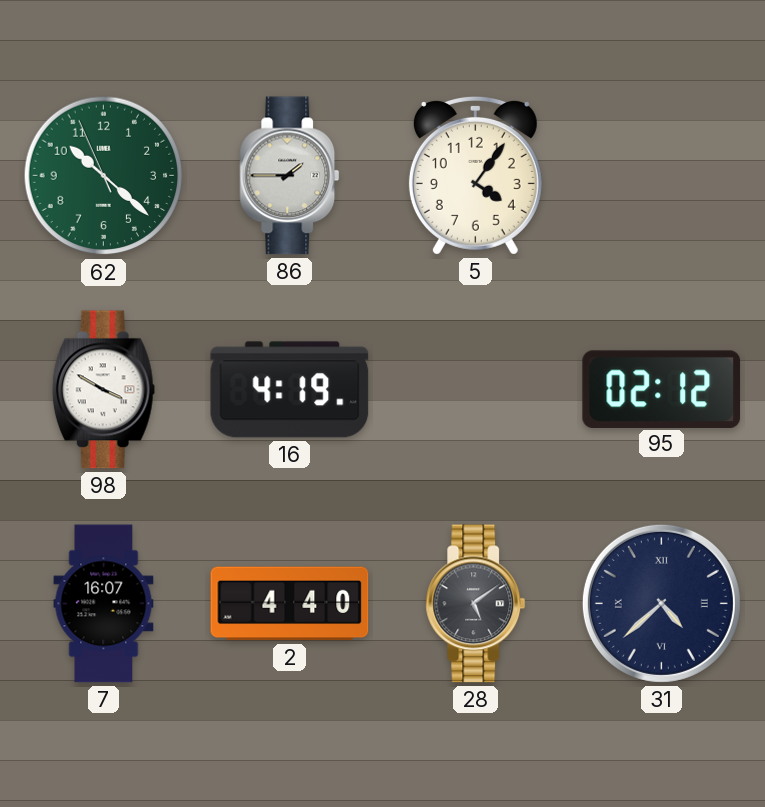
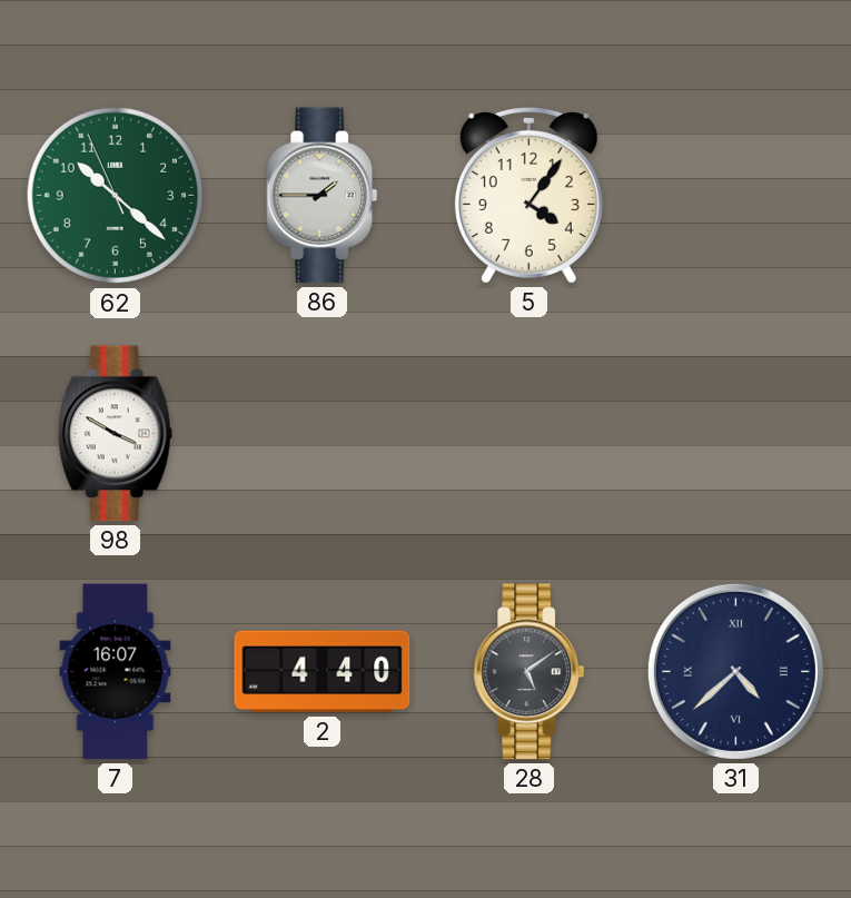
16: 4:19 -> none
95: 02:12 -> none
